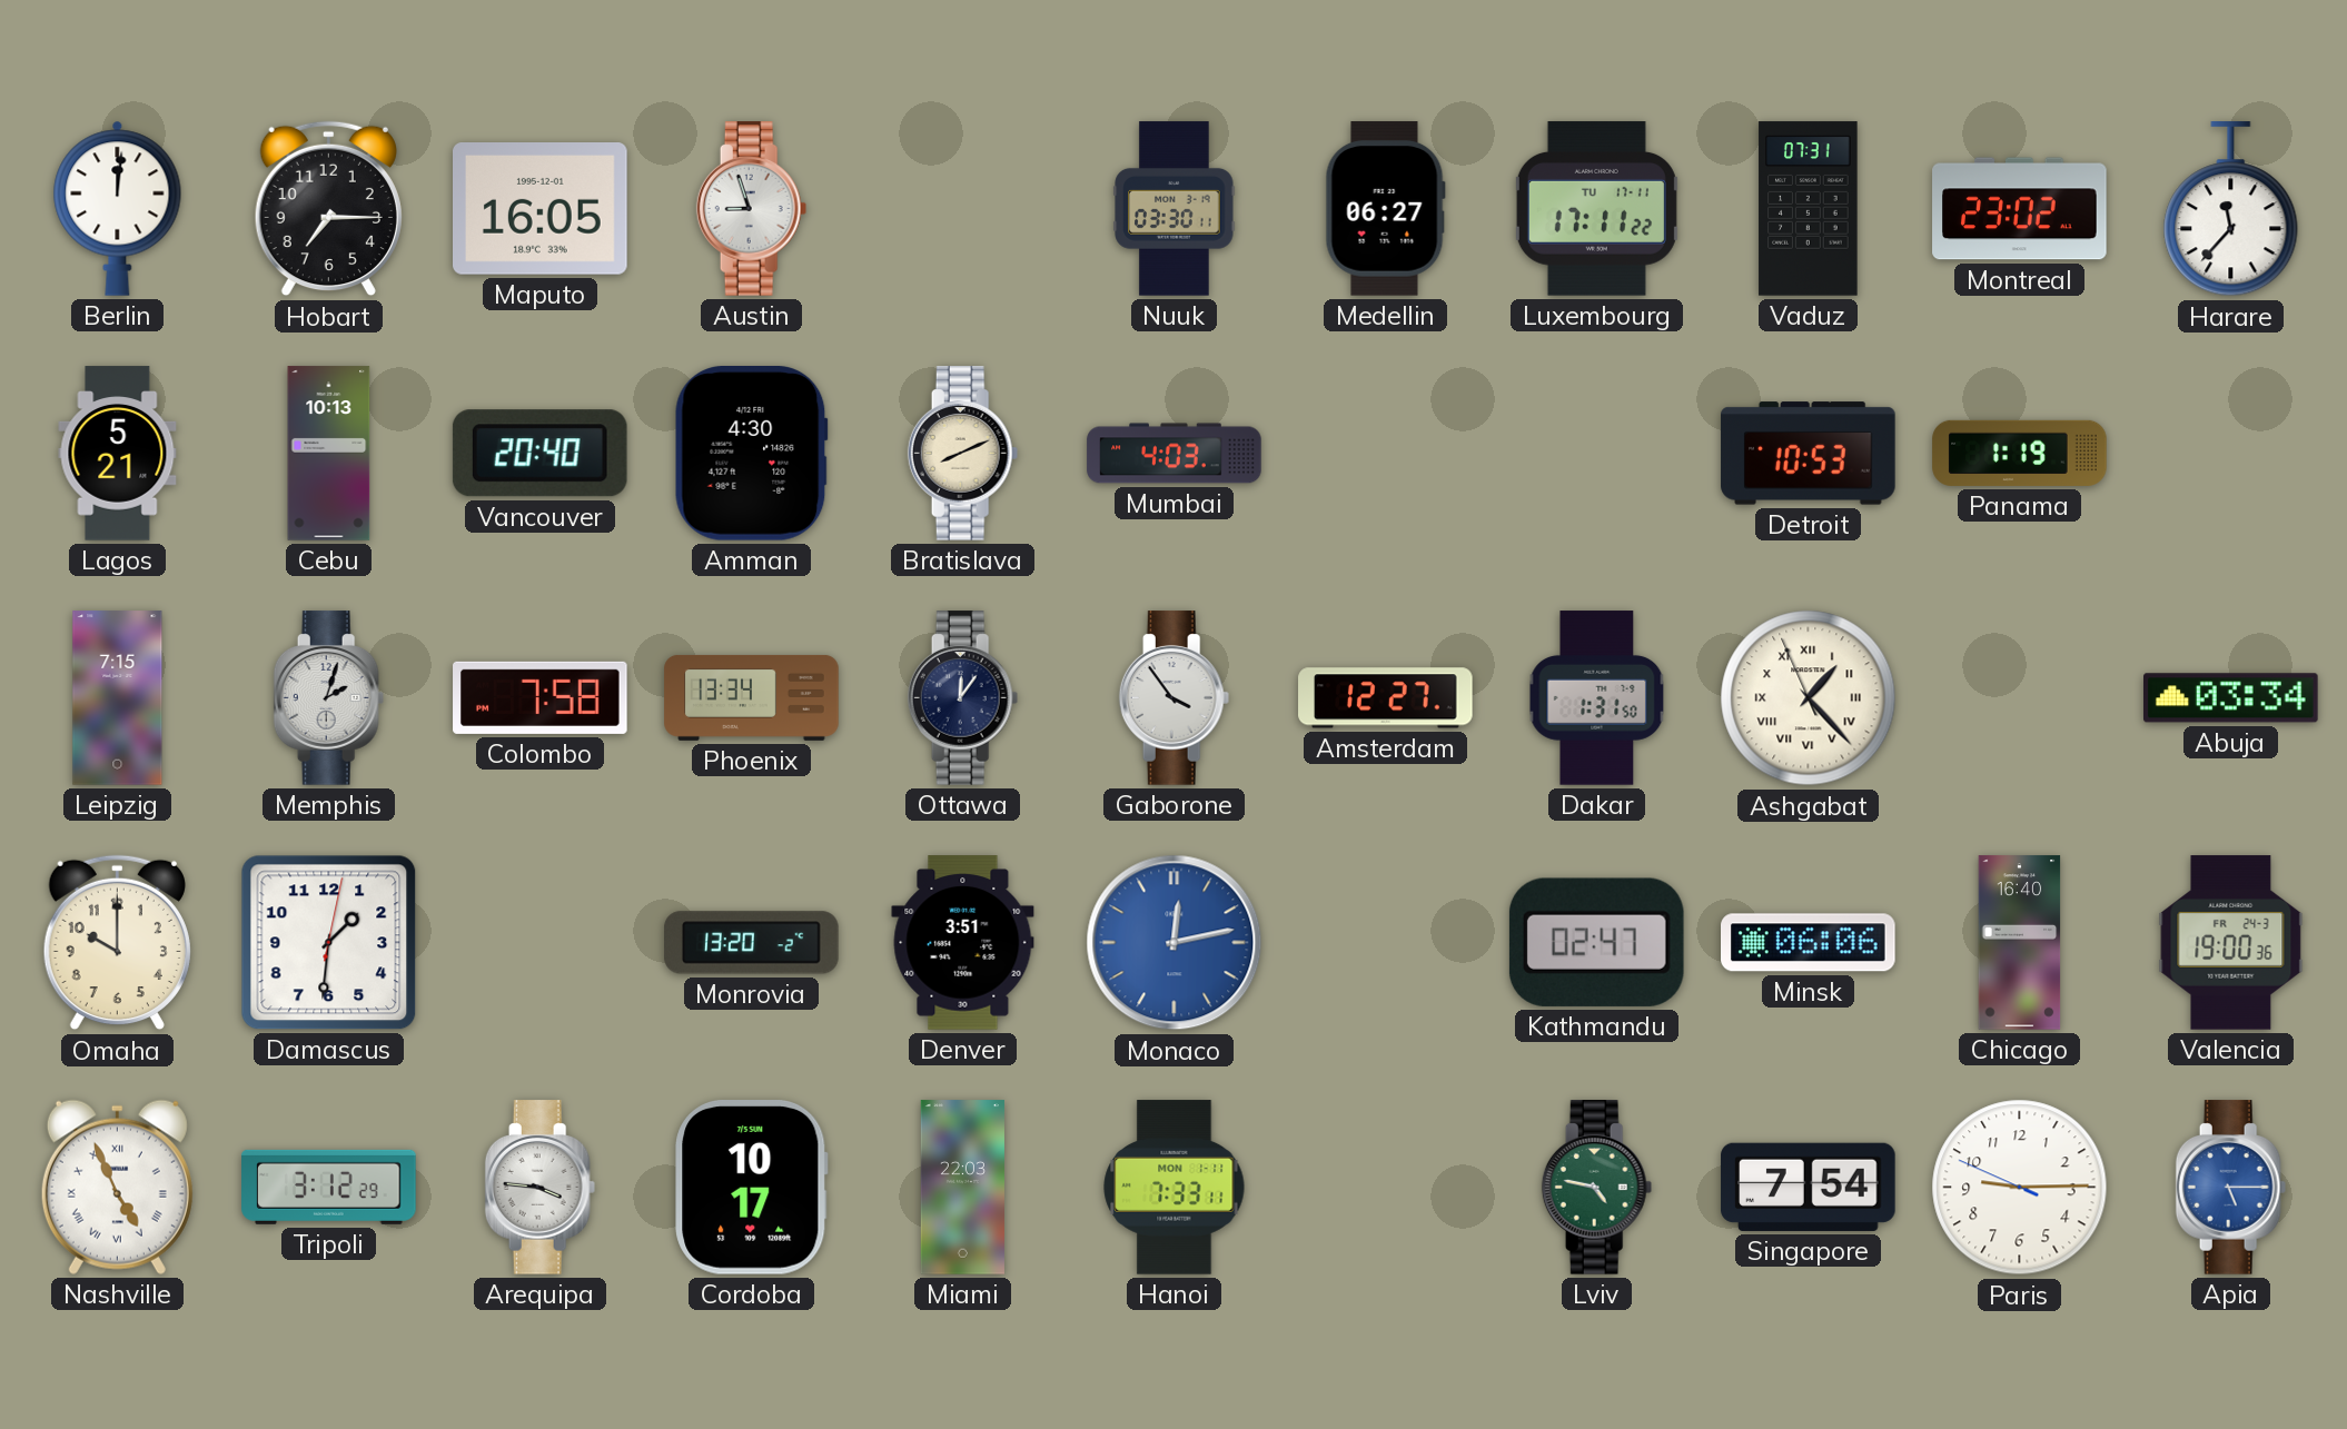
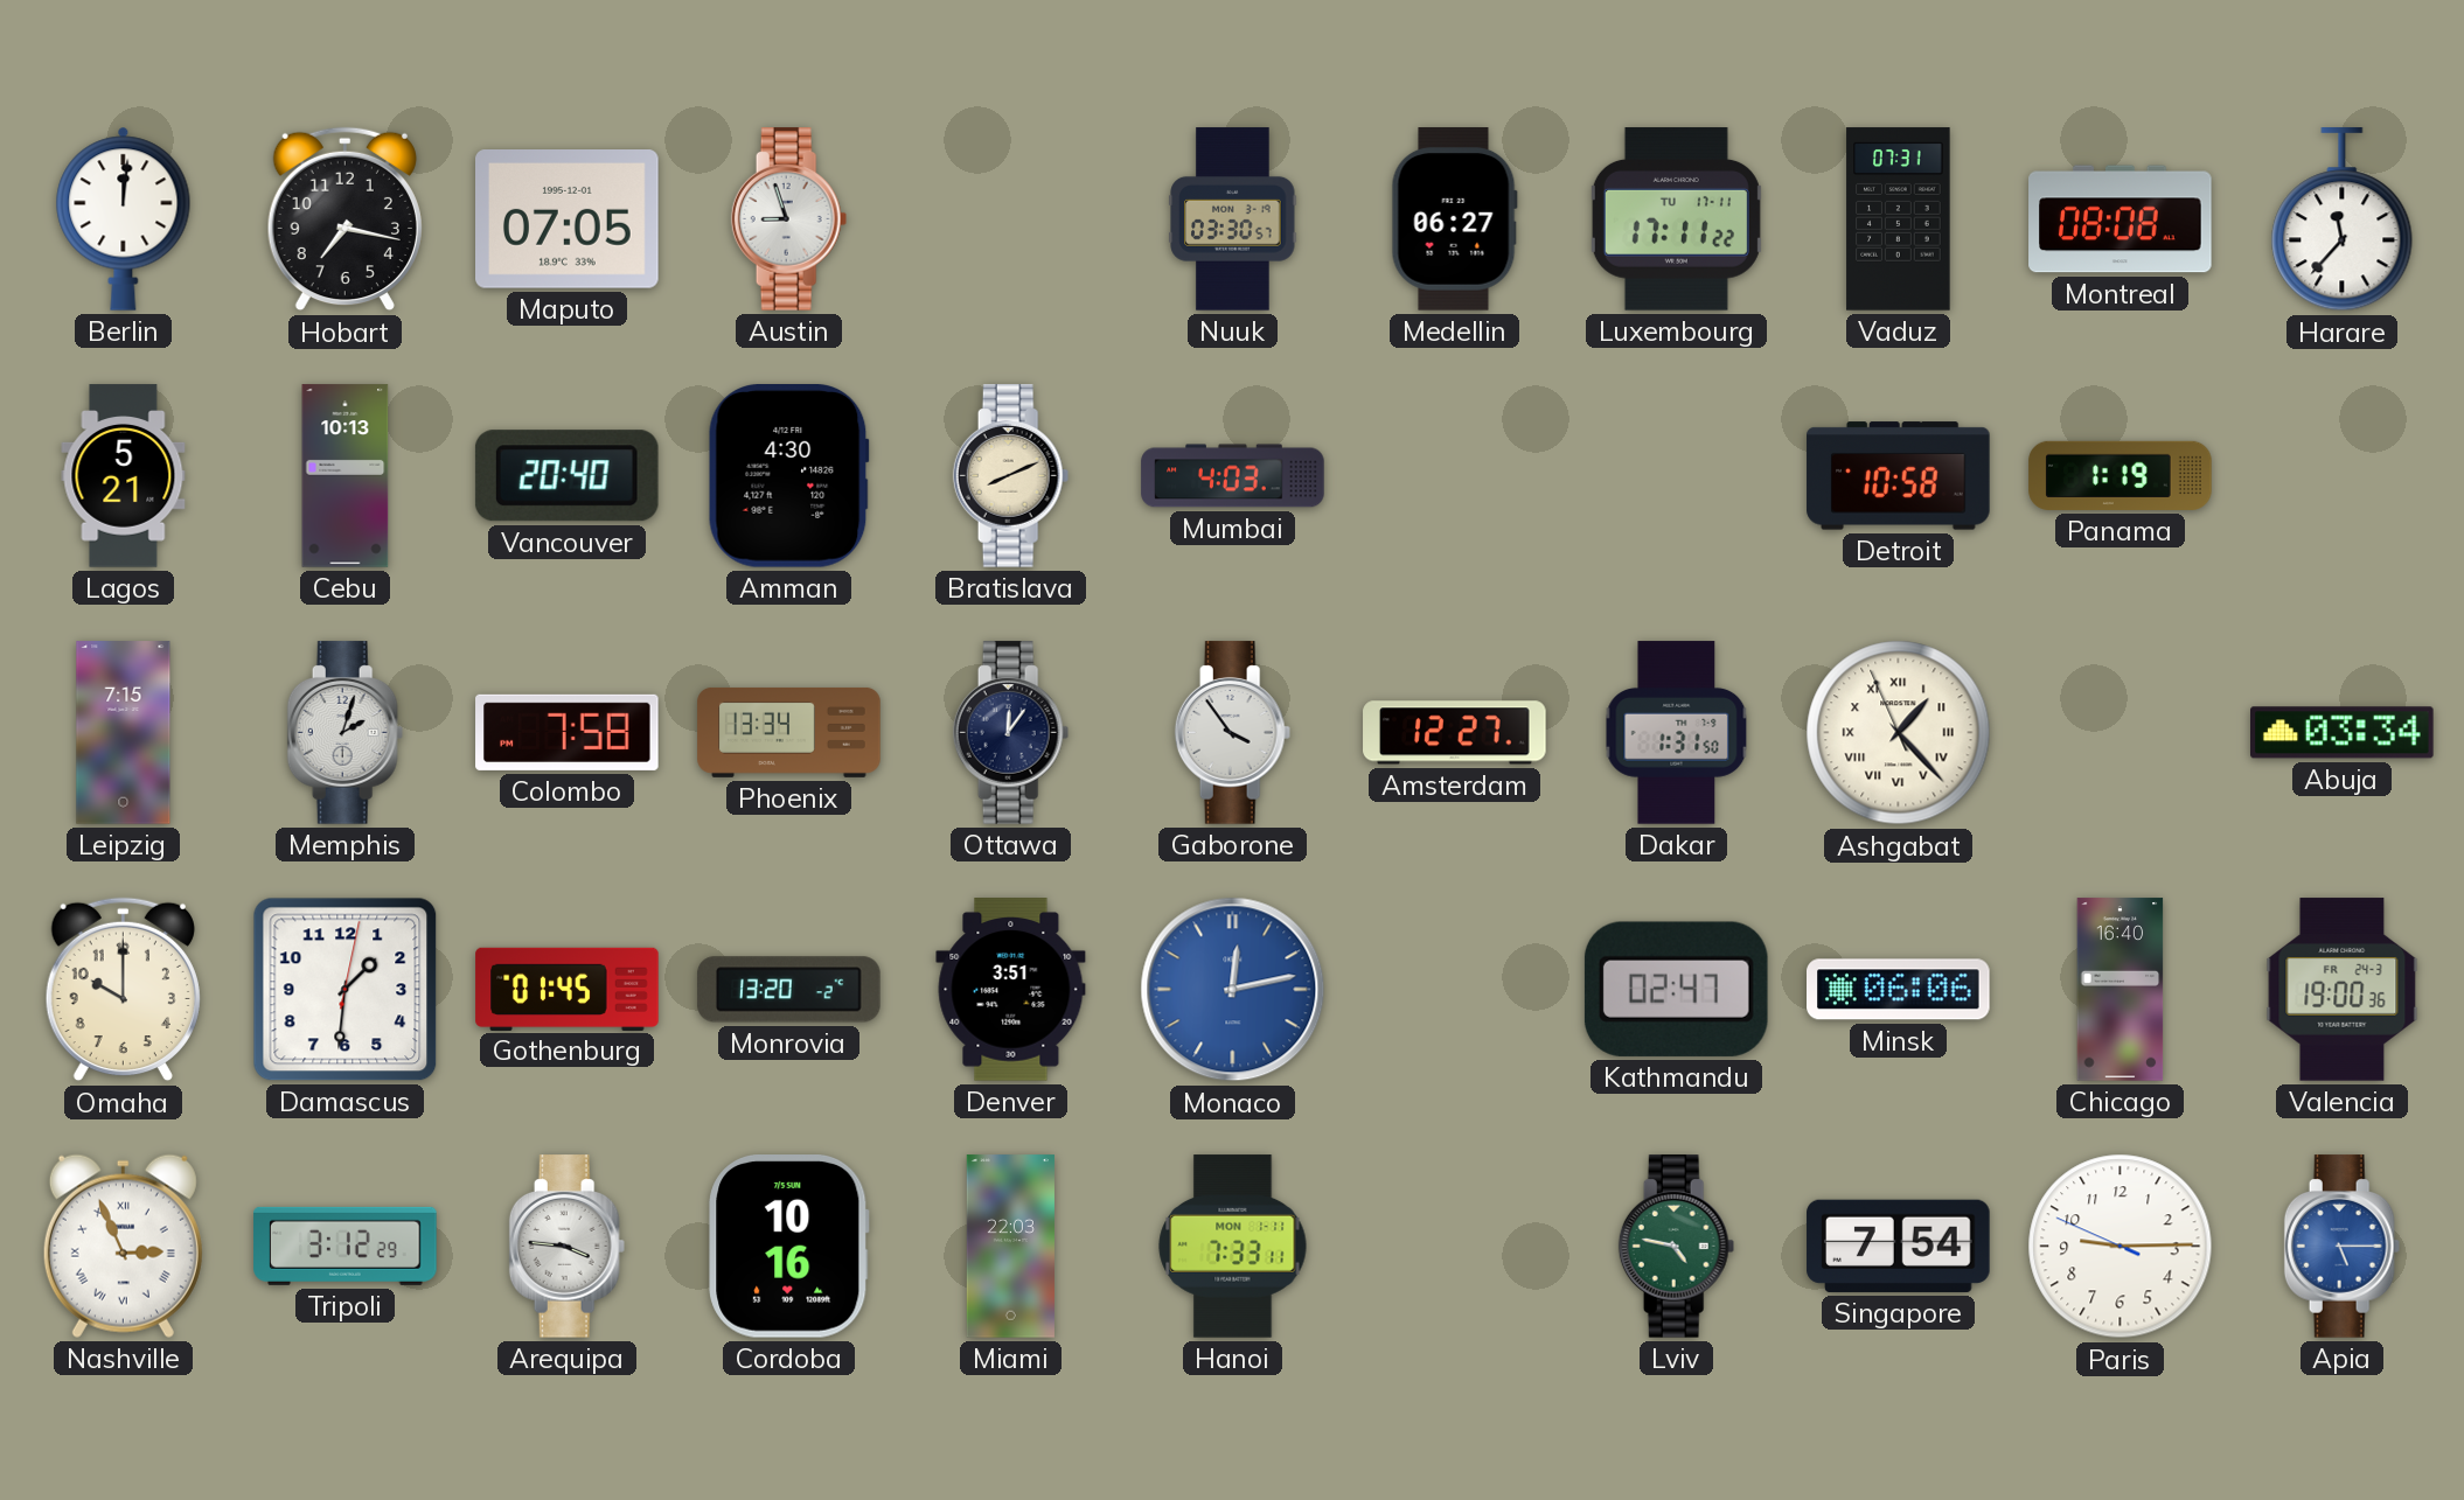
Hobart: 7:15 -> 7:17
Maputo: 16:05 -> 07:05
Nuuk: 03:30:11 -> 03:30:57
Montreal: 23:02 -> 08:08
Detroit: 10:53 -> 10:58
Gothenburg: none -> 01:45
Nashville: 4:56 -> 2:56
Cordoba: 10:17 -> 10:16
